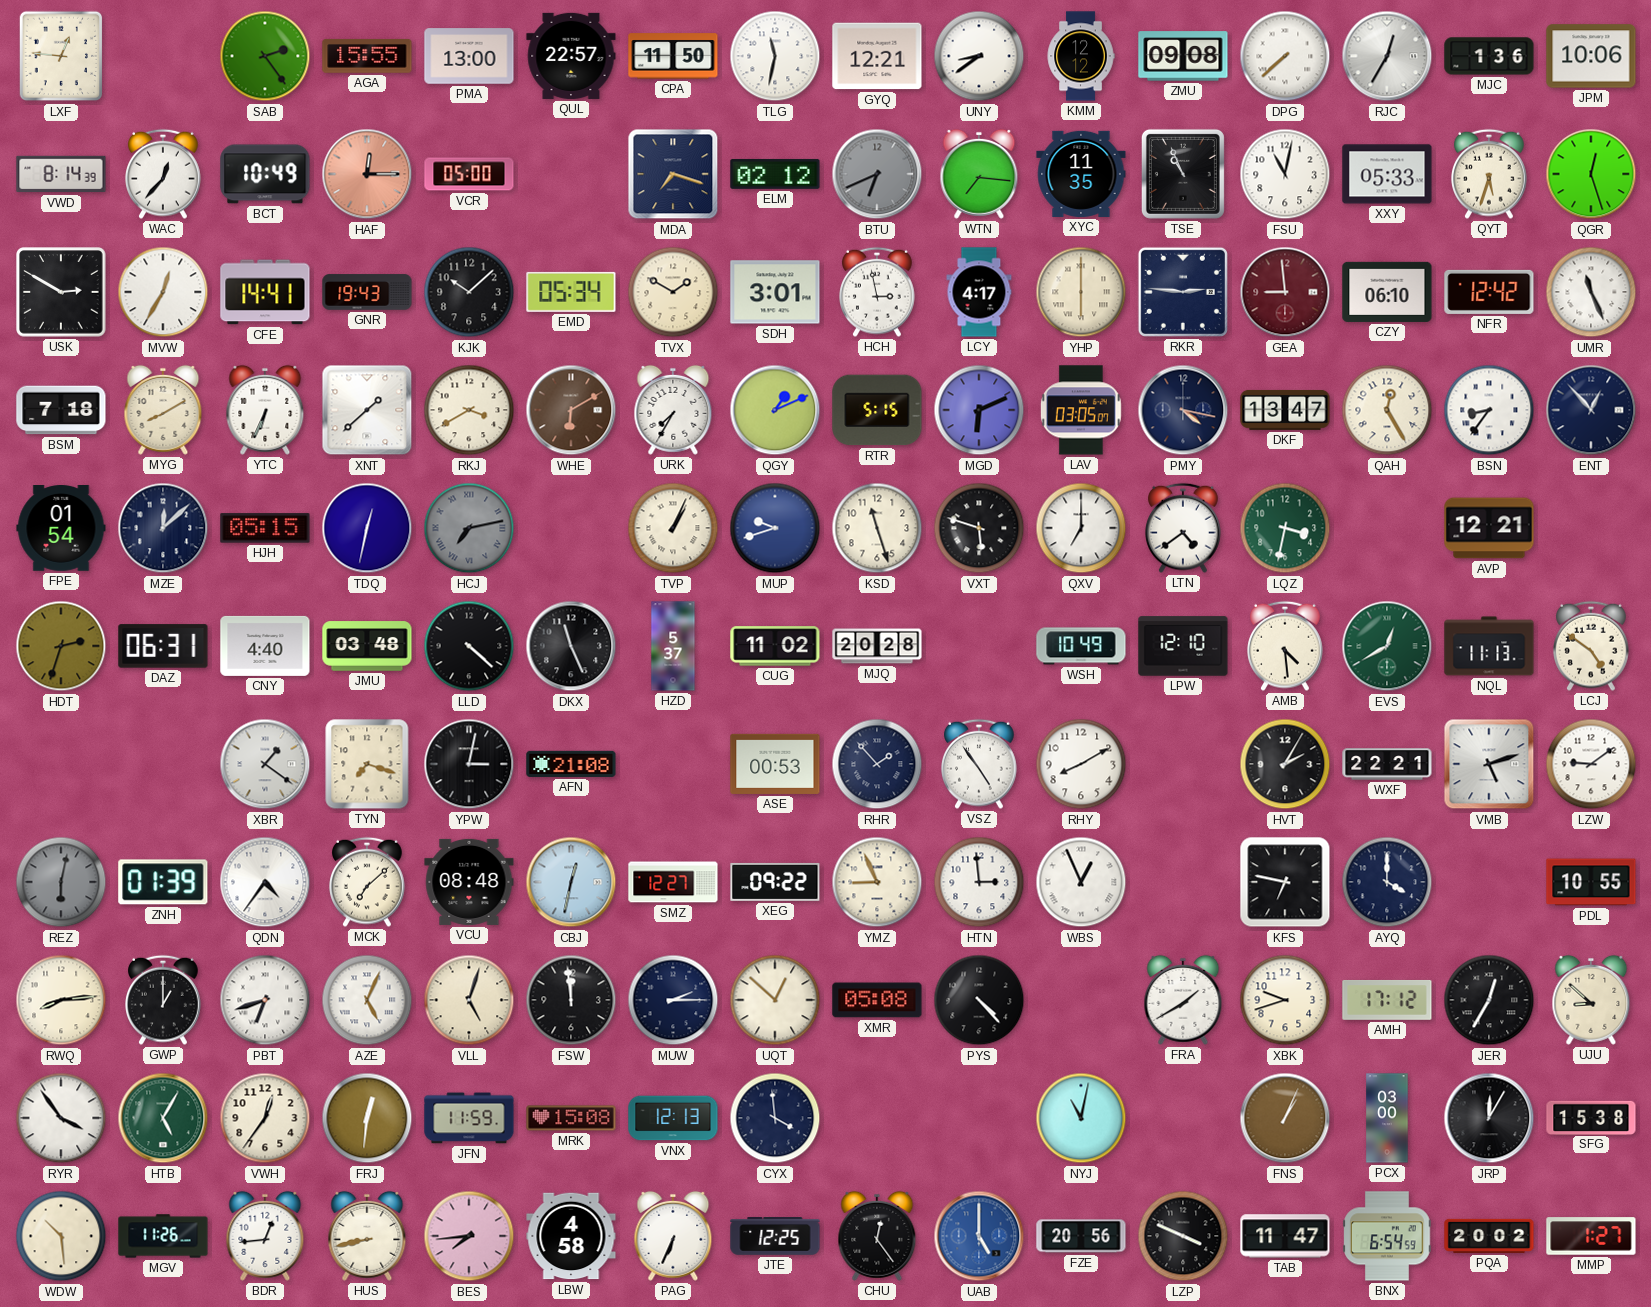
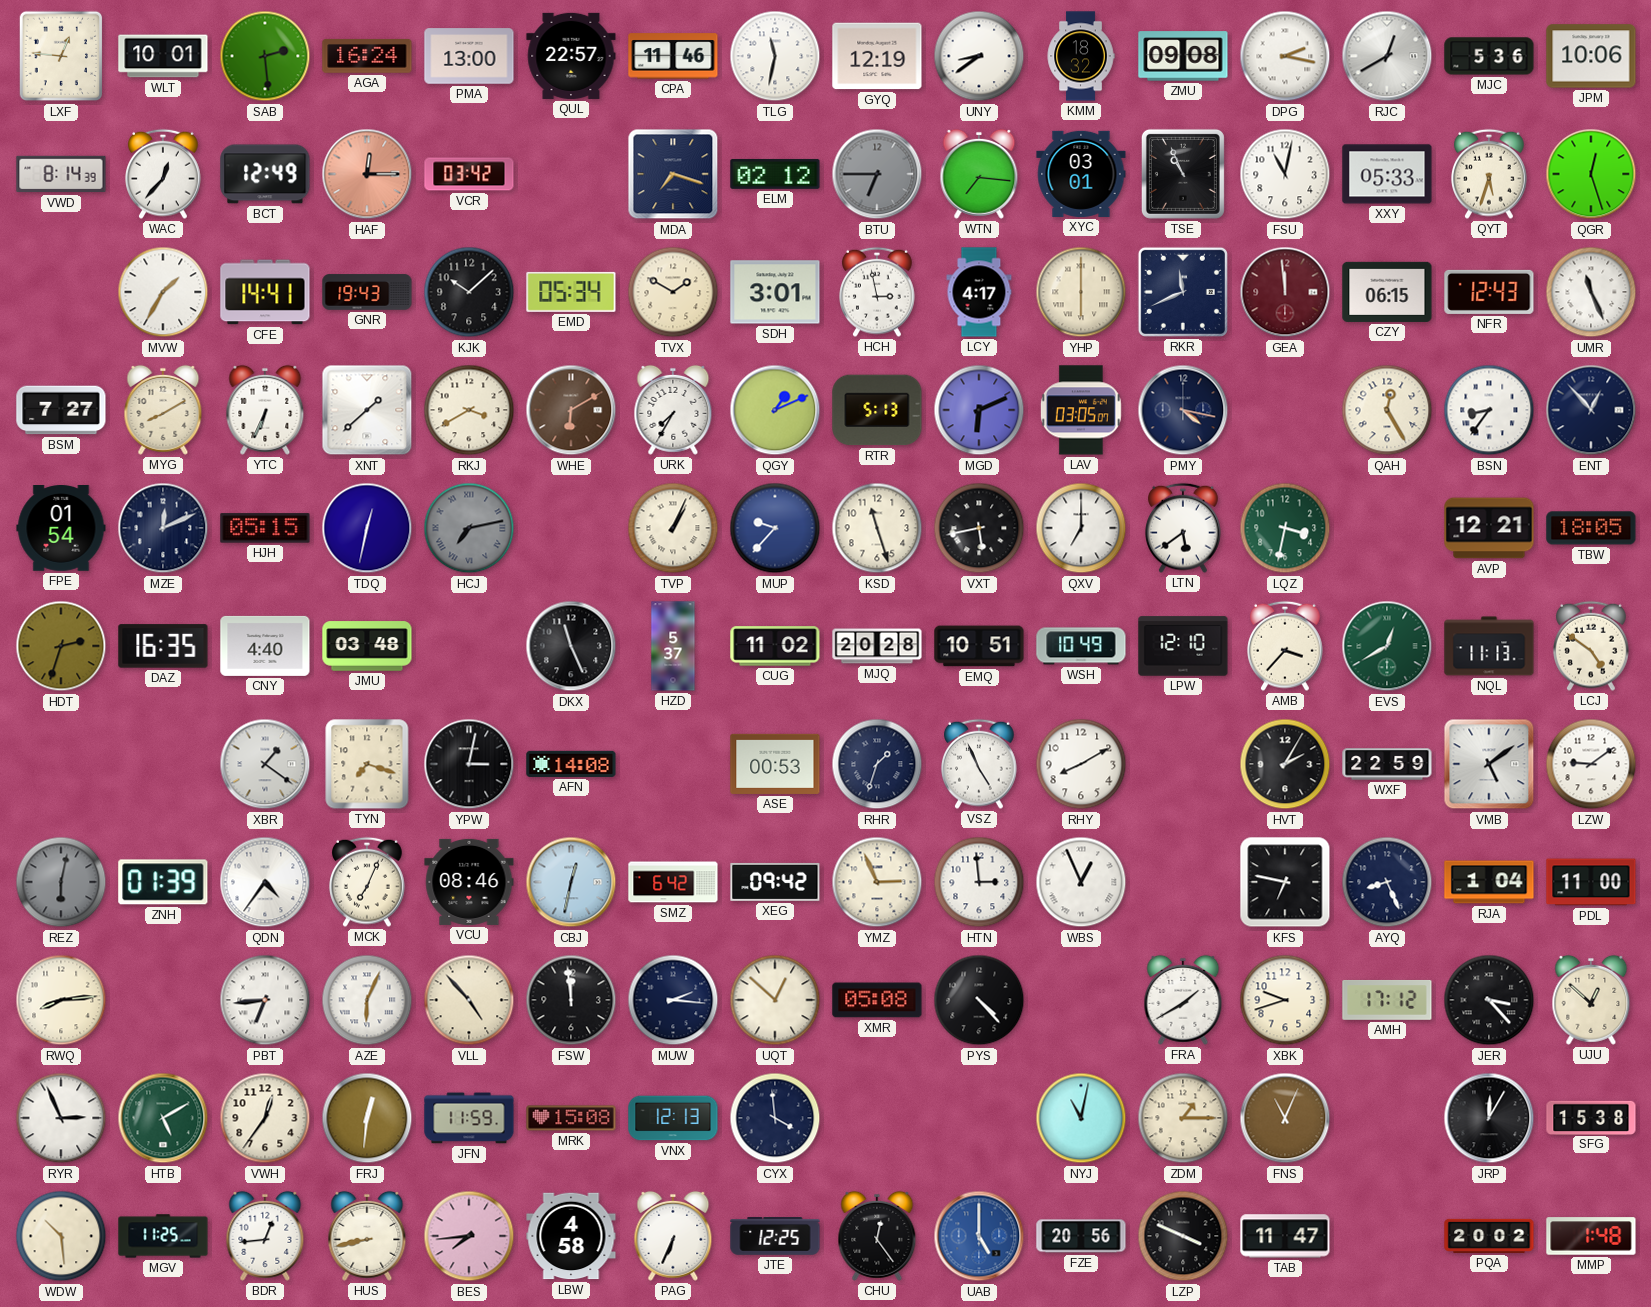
WLT: none -> 10:01
SAB: 2:24 -> 2:29
AGA: 15:55 -> 16:24
CPA: 11:50 -> 11:46
GYQ: 12:21 -> 12:19
KMM: 12:12 -> 18:32
DPG: 7:38 -> 2:17
RJC: 12:35 -> 12:40
MJC: 1:36 -> 5:36
BCT: 10:49 -> 12:49
VCR: 05:00 -> 03:42
BTU: 6:41 -> 6:45
XYC: 11:35 -> 03:01
USK: 2:50 -> none
MVW: 12:35 -> 1:35
RKR: 2:46 -> 11:41
GEA: 8:59 -> 11:59
CZY: 06:10 -> 06:15
NFR: 12:42 -> 12:43
BSM: 7:18 -> 7:27
RTR: 5:15 -> 5:13
DKF: 13:47 -> none
MZE: 12:08 -> 12:11
MUP: 9:42 -> 9:37
VXT: 5:48 -> 5:43
LTN: 4:39 -> 5:39
TBW: none -> 18:05
DAZ: 06:31 -> 16:35
LLD: 4:22 -> none
EMQ: none -> 10:51
AMB: 4:29 -> 3:37
AFN: 21:08 -> 14:08
RHR: 1:53 -> 1:33
VSZ: 4:54 -> 4:56
WXF: 22:21 -> 22:59
VMB: 5:12 -> 5:09
MCK: 7:08 -> 7:04
VCU: 08:48 -> 08:46
SMZ: 12:27 -> 6:42
XEG: 09:22 -> 09:42
YMZ: 8:56 -> 2:56
AYQ: 4:00 -> 8:26
RJA: none -> 1:04
PDL: 10:55 -> 11:00
GWP: 1:00 -> none
PBT: 6:42 -> 6:44
AZE: 5:04 -> 6:04
VLL: 5:03 -> 4:53
MUW: 2:15 -> 2:16
JER: 12:35 -> 3:23
UJU: 8:52 -> 12:52
RYR: 3:54 -> 2:56
HTB: 5:05 -> 5:10
ZDM: none -> 1:15
FNS: 1:04 -> 11:04
PCX: 03:00 -> none
MGV: 11:26 -> 11:25
BNX: 6:54 -> none
MMP: 1:27 -> 1:48
